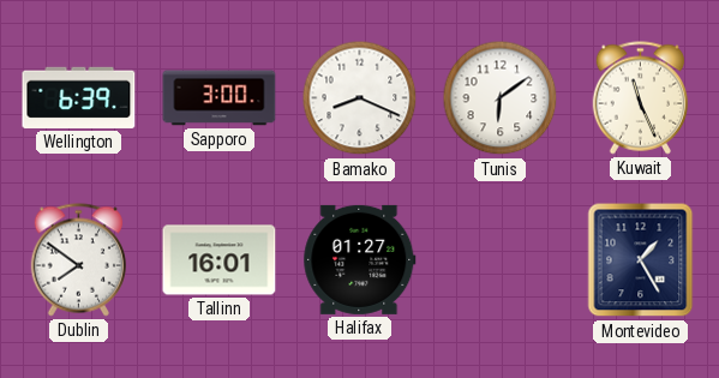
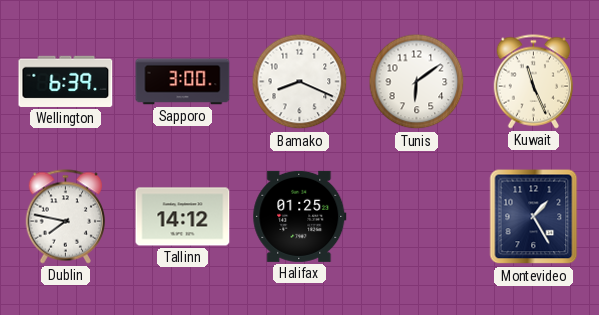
Dublin: 7:51 -> 7:47
Tallinn: 16:01 -> 14:12
Halifax: 01:27 -> 01:25
